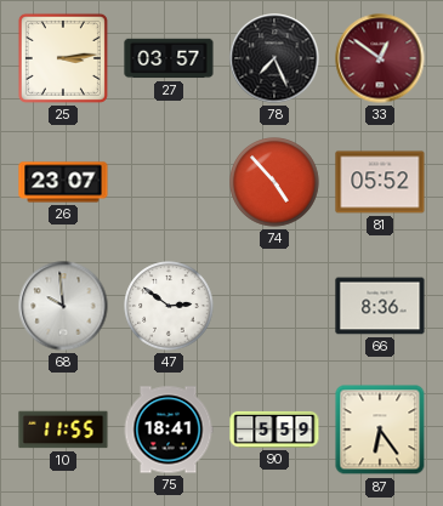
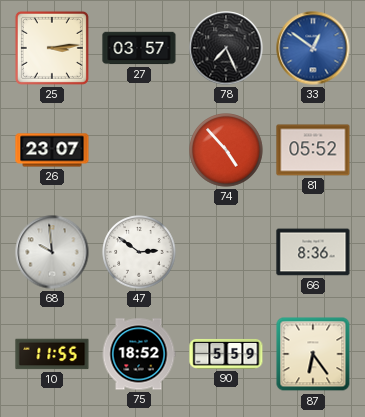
33 dial: burgundy -> blue
75: 18:41 -> 18:52
